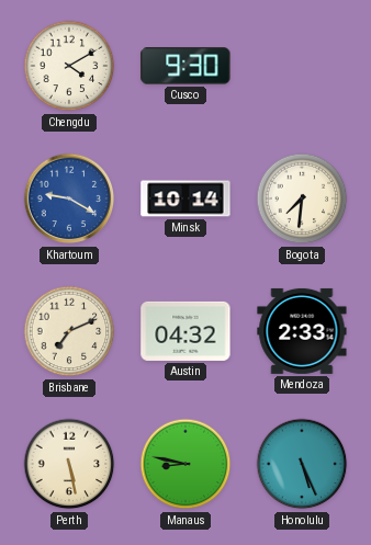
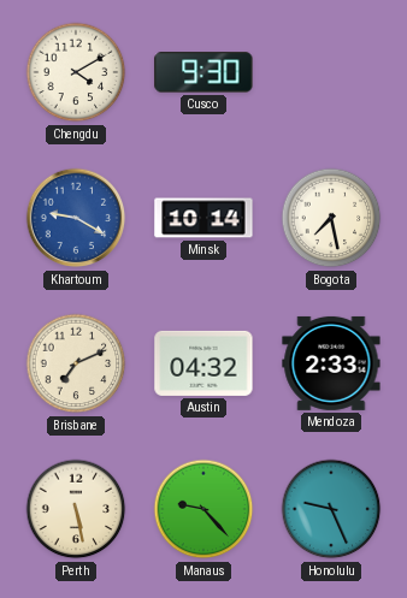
Bogota: 7:31 -> 7:28
Manaus: 8:47 -> 9:23
Honolulu: 5:26 -> 9:26
